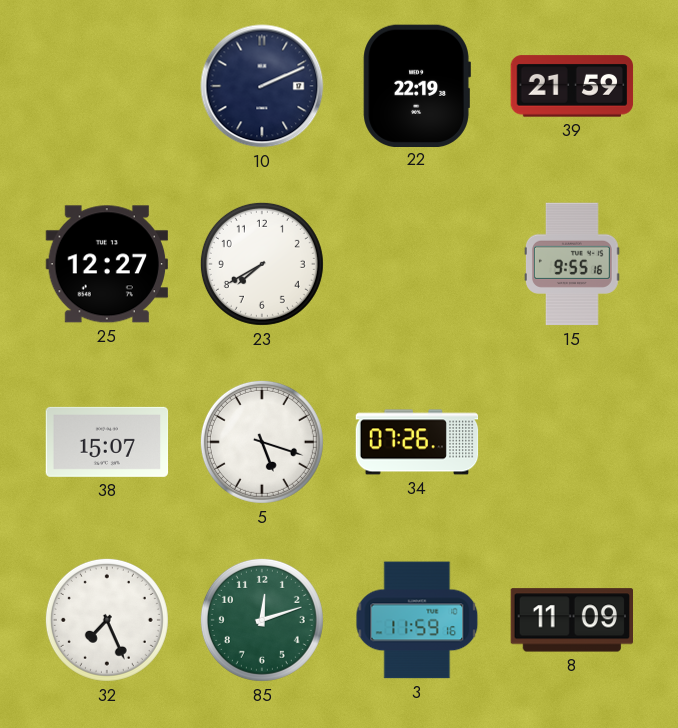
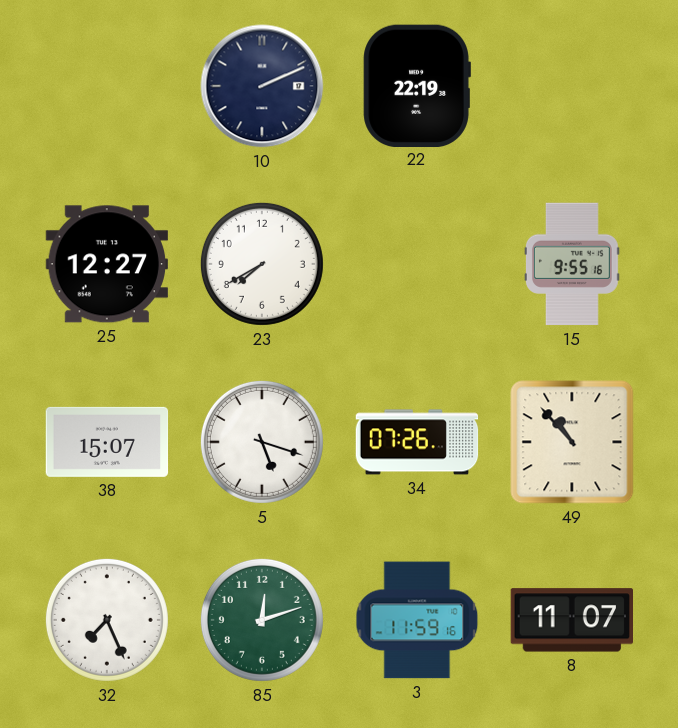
39: 21:59 -> none
49: none -> 10:53
8: 11:09 -> 11:07
